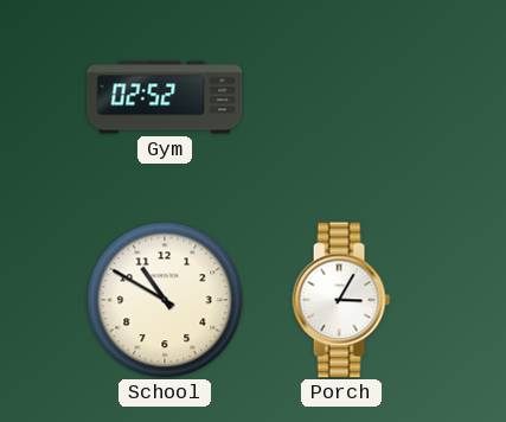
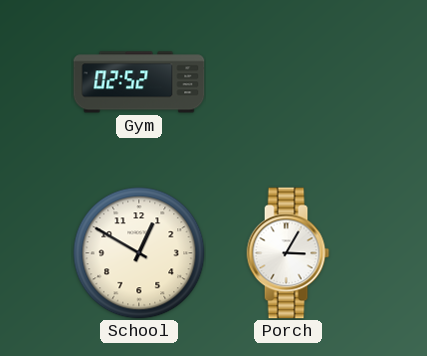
School: 10:50 -> 12:50
